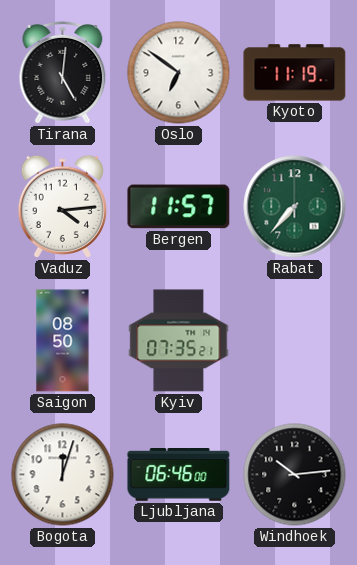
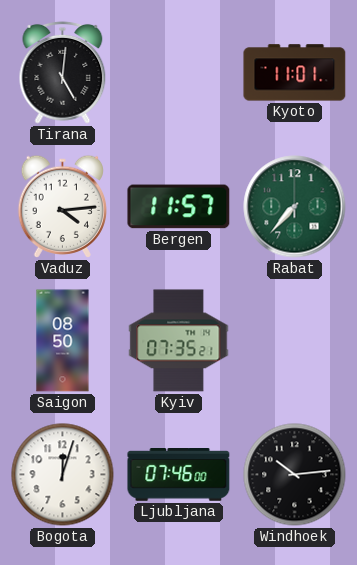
Oslo: 6:51 -> none
Kyoto: 11:19 -> 11:01
Ljubljana: 06:46 -> 07:46
